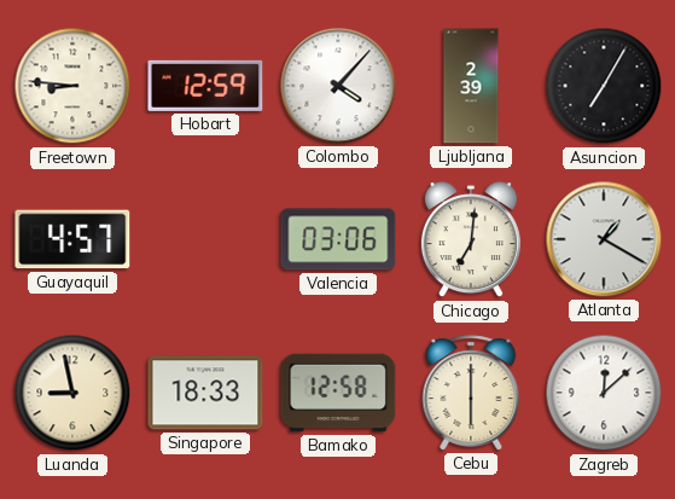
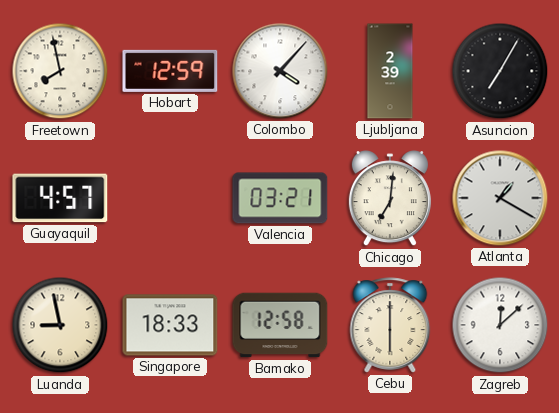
Freetown: 8:46 -> 7:58
Valencia: 03:06 -> 03:21
